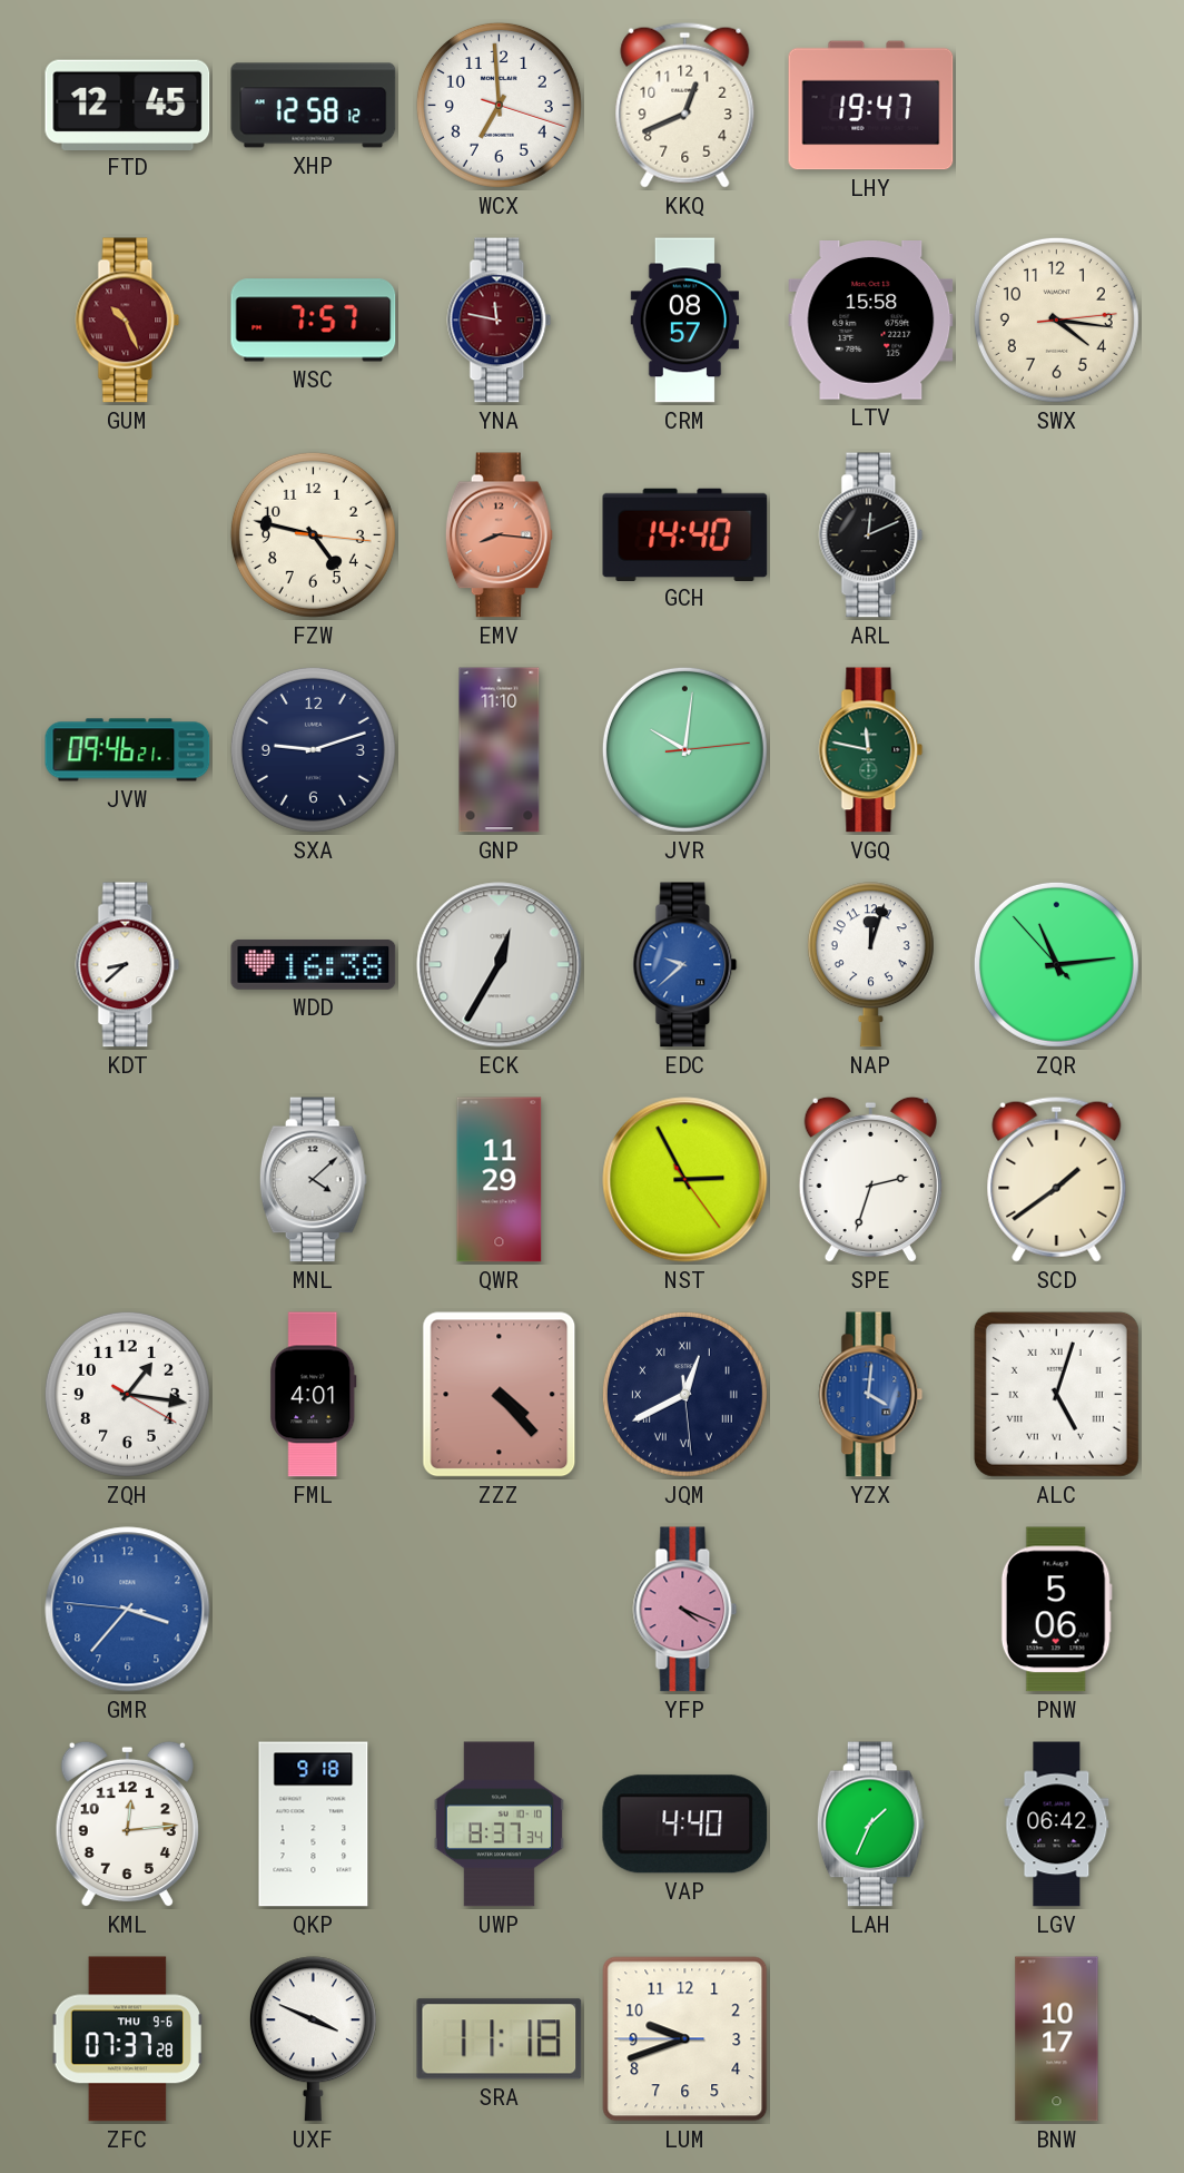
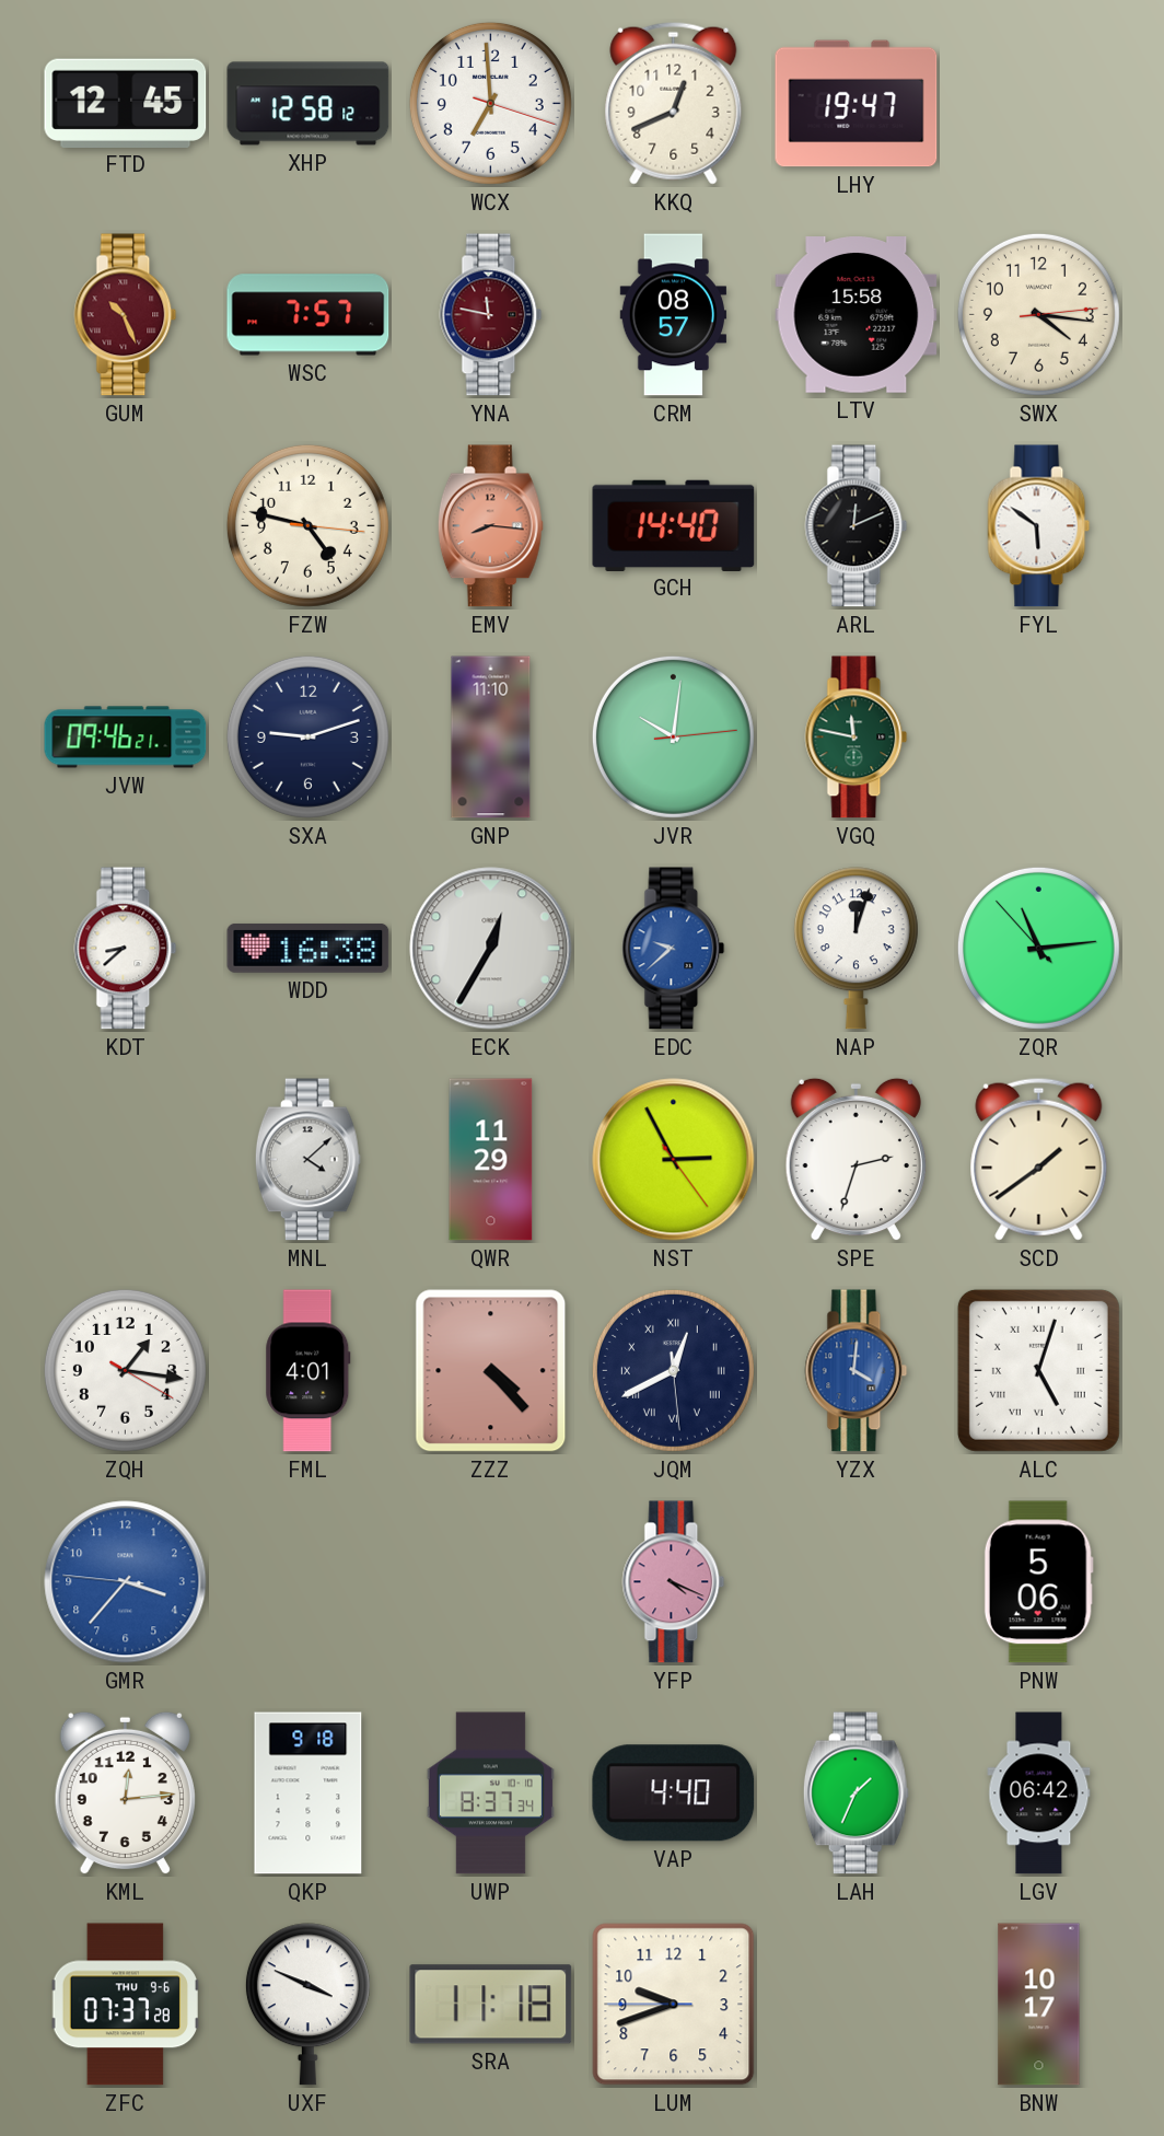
FYL: none -> 5:51
